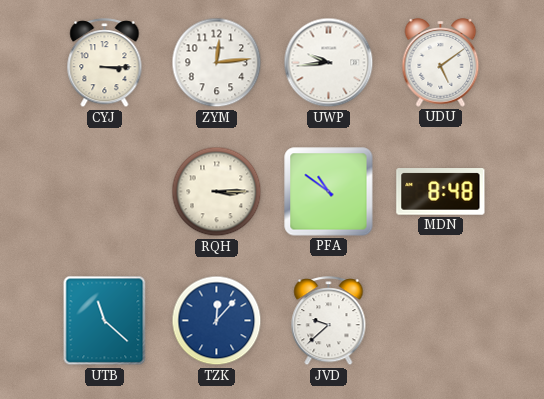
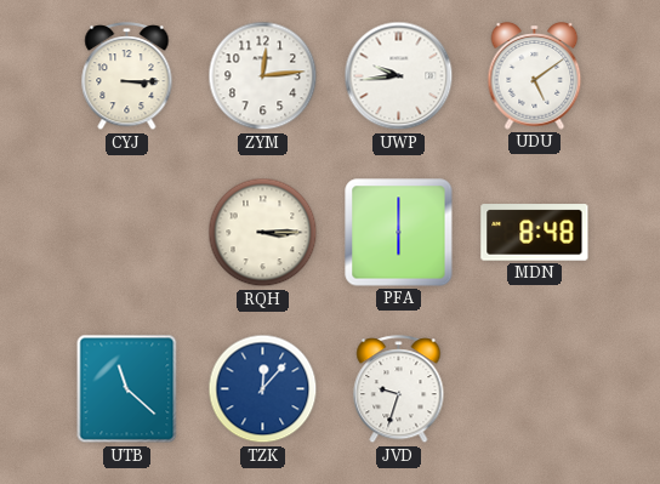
PFA: 10:51 -> 6:00
JVD: 9:38 -> 9:33
